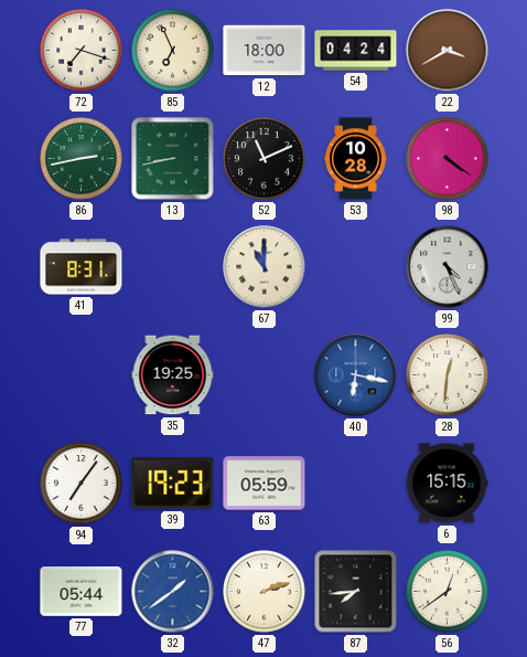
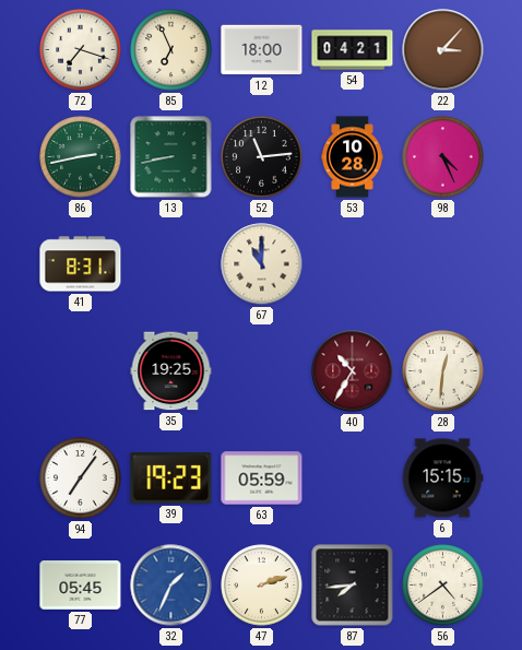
54: 04:24 -> 04:21
22: 3:40 -> 3:07
52: 11:11 -> 11:14
98: 4:21 -> 4:26
99: 4:26 -> none
40: 6:17 -> 10:35
40 dial: blue -> burgundy
77: 05:44 -> 05:45
32: 1:39 -> 1:34
56: 12:39 -> 4:39
